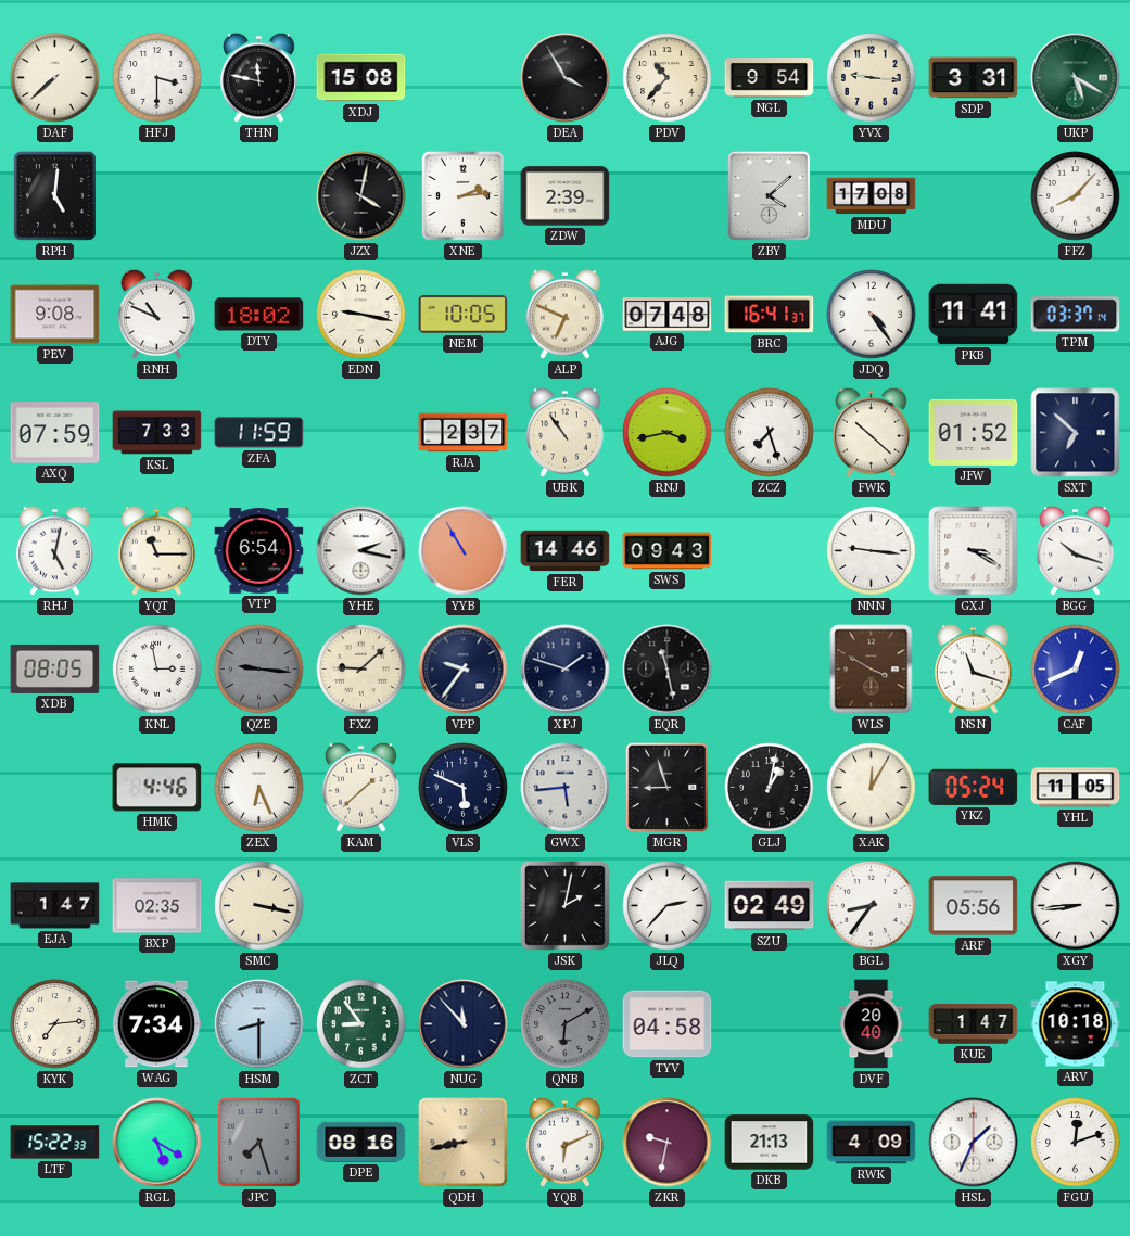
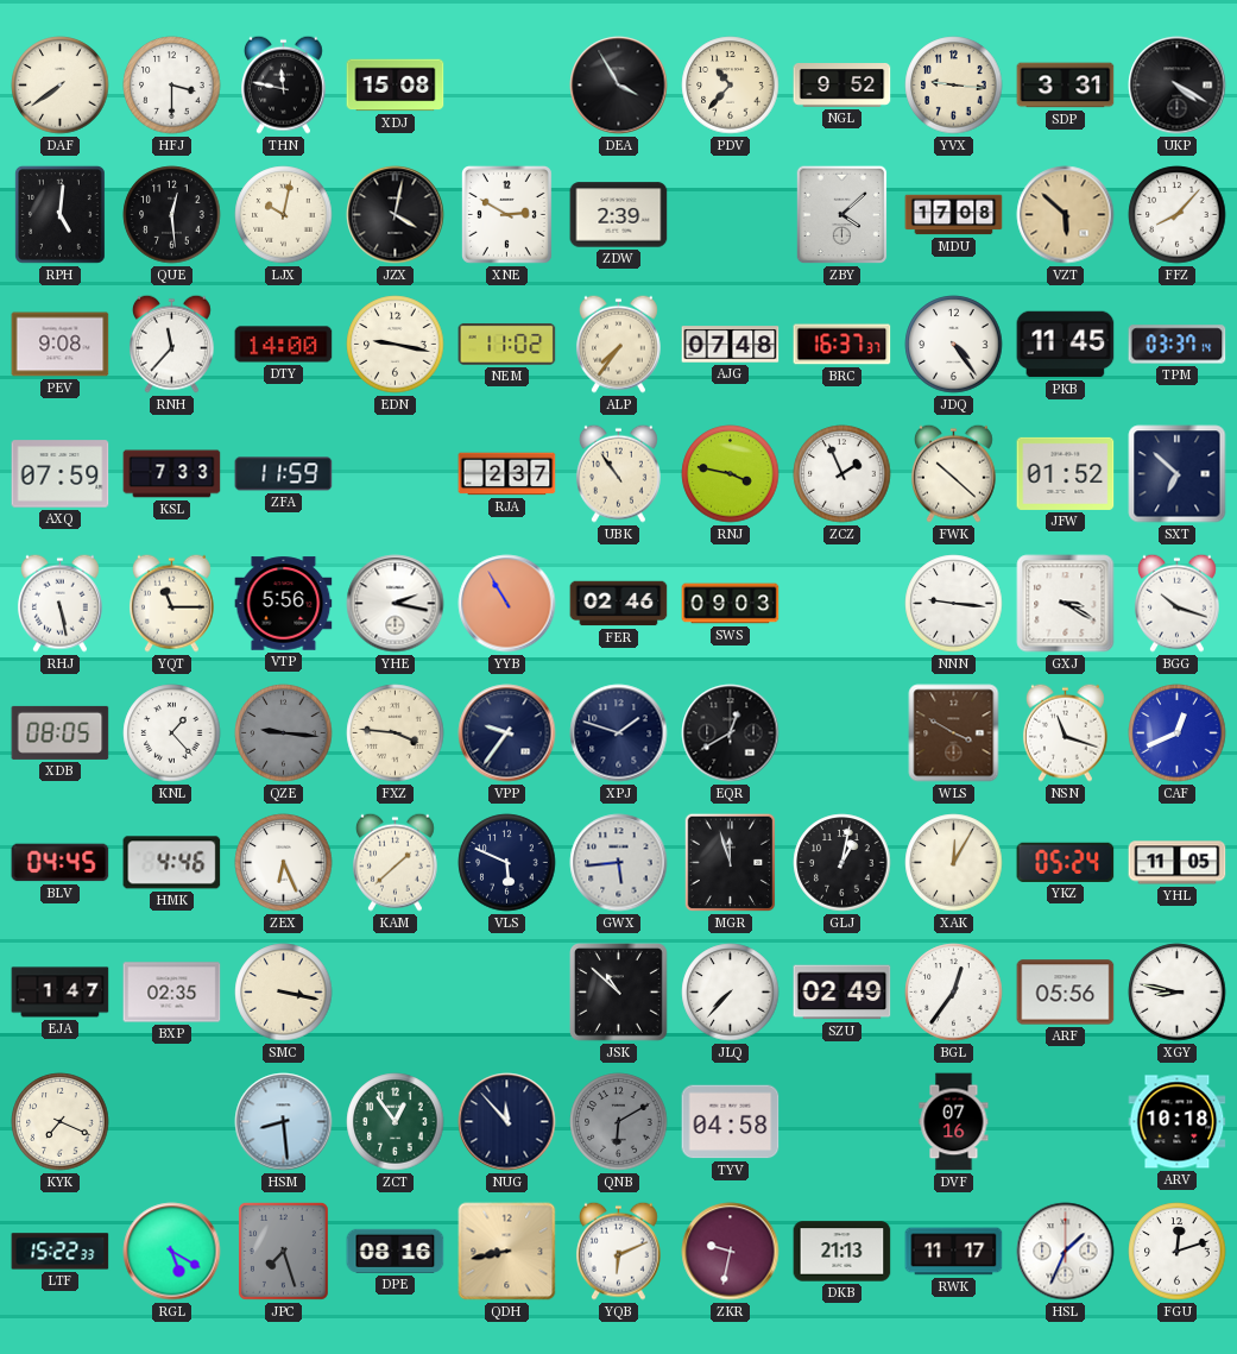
DAF: 7:38 -> 7:39
NGL: 9:54 -> 9:52
UKP: 5:20 -> 4:20
UKP dial: green -> black
QUE: none -> 12:29
LJX: none -> 10:02
XNE: 2:14 -> 2:50
VZT: none -> 5:52
RNH: 10:49 -> 11:37
DTY: 18:02 -> 14:00
NEM: 10:05 -> 11:02
ALP: 6:49 -> 7:36
BRC: 16:41 -> 16:37
PKB: 11:41 -> 11:45
RNJ: 3:43 -> 3:47
ZCZ: 7:27 -> 1:56
RHJ: 5:02 -> 5:28
VTP: 6:54 -> 5:56
FER: 14:46 -> 02:46
SWS: 09:43 -> 09:03
KNL: 2:58 -> 1:23
FXZ: 9:08 -> 3:46
EQR: 11:28 -> 12:40
BLV: none -> 04:45
MGR: 8:57 -> 11:57
JSK: 2:02 -> 10:52
JLQ: 2:37 -> 7:37
BGL: 8:36 -> 12:36
XGY: 8:44 -> 8:47
KYK: 7:14 -> 7:19
WAG: 7:34 -> none
HSM: 8:30 -> 8:29
ZCT: 8:54 -> 12:54
DVF: 20:40 -> 07:16
KUE: 1:47 -> none
RWK: 4:09 -> 11:17
